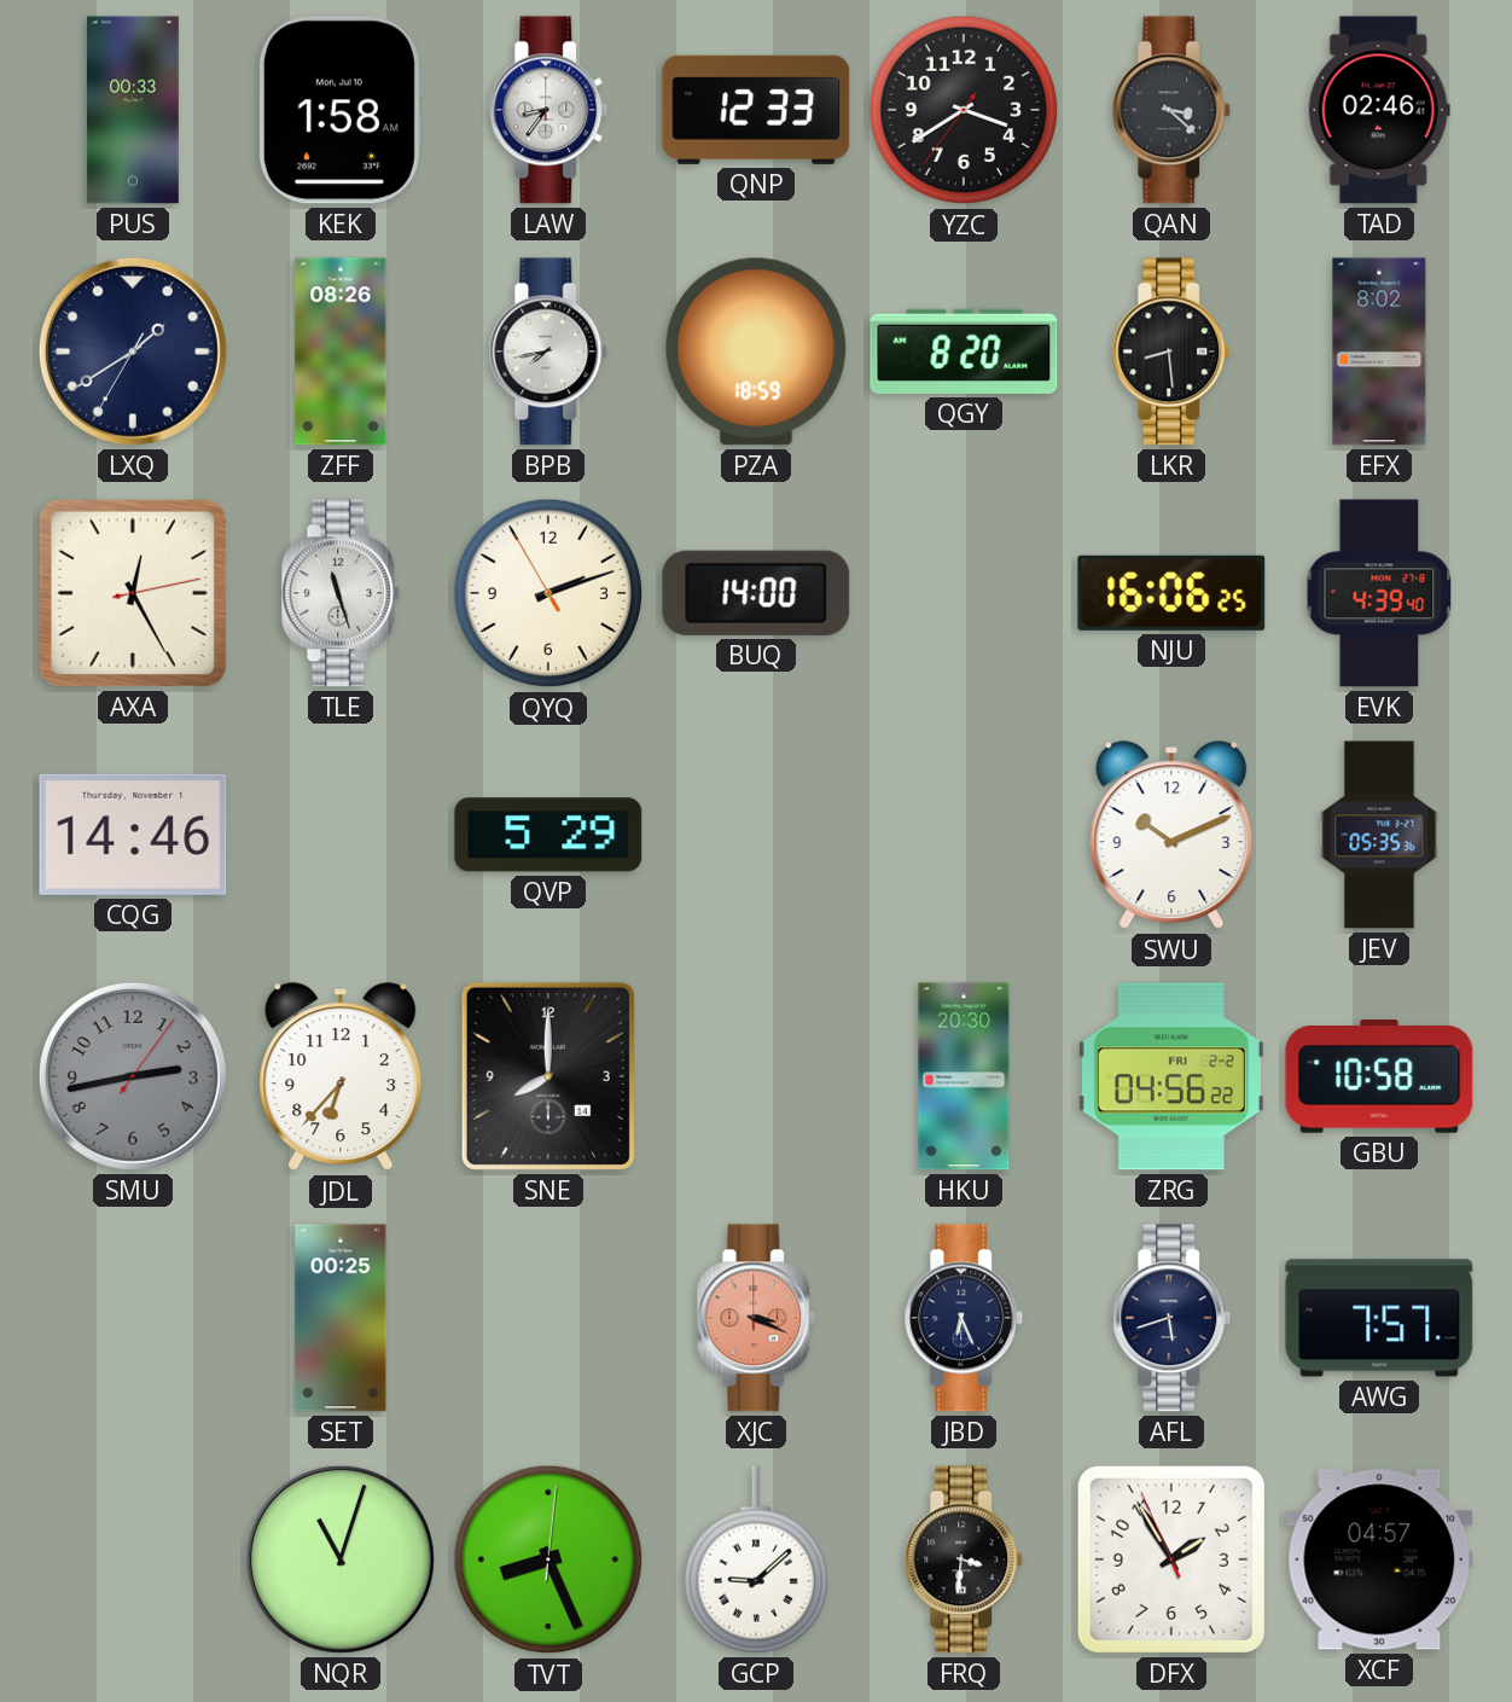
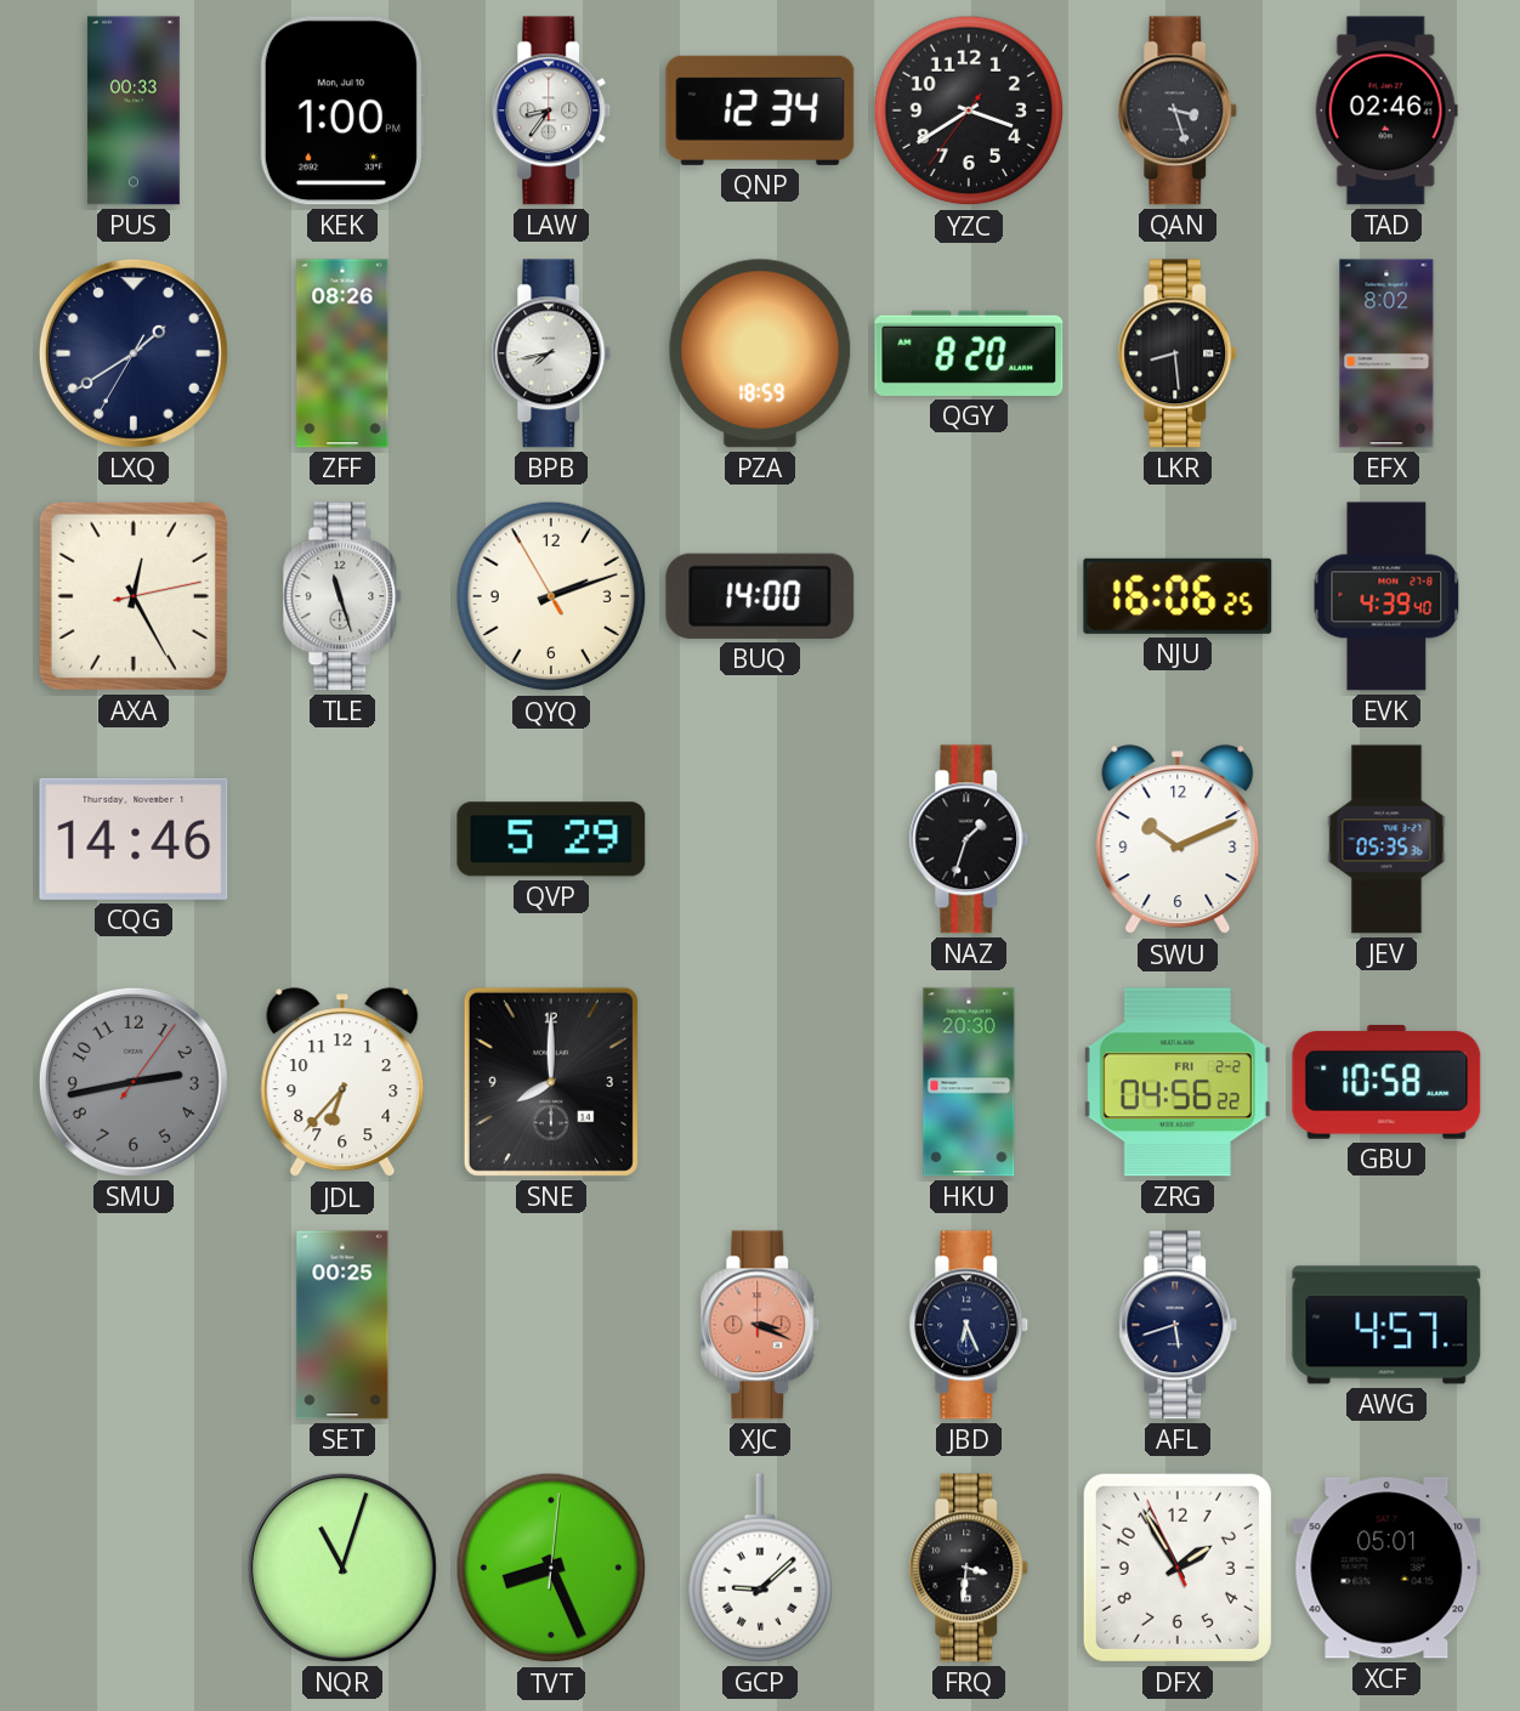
KEK: 1:58 -> 1:00
QNP: 12:33 -> 12:34
QAN: 3:22 -> 3:27
NAZ: none -> 1:33
AWG: 7:57 -> 4:57
XCF: 04:57 -> 05:01
